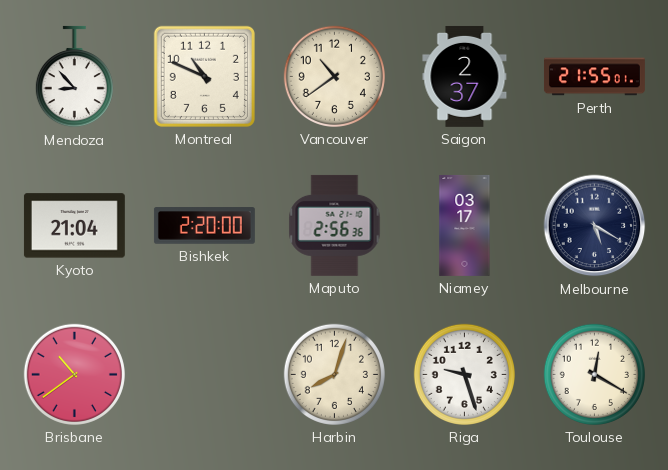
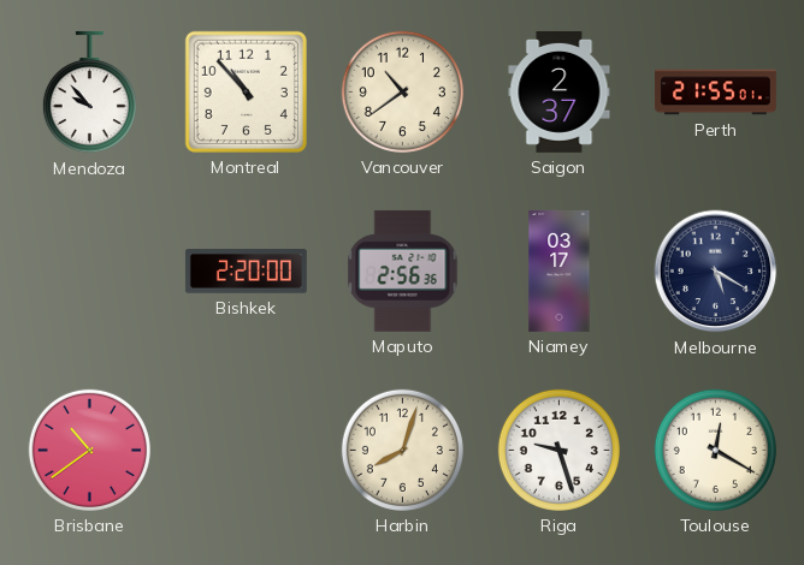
Mendoza: 8:53 -> 9:53
Montreal: 10:49 -> 10:53
Kyoto: 21:04 -> none
